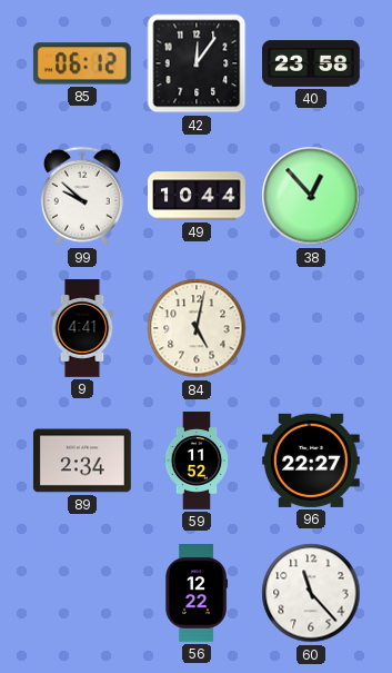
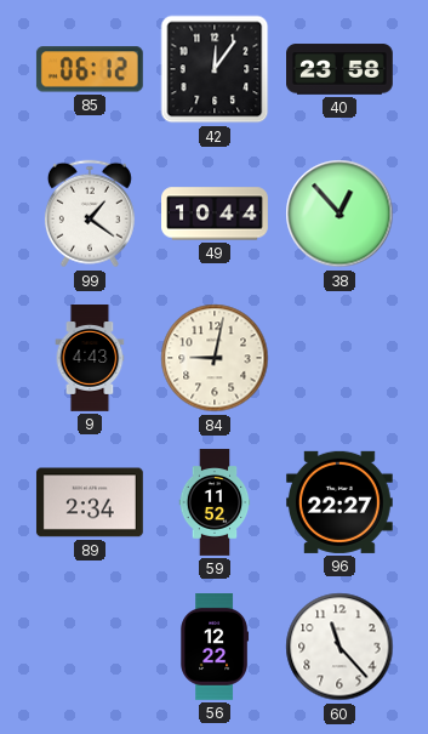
99: 9:52 -> 1:21
9: 4:41 -> 4:43
84: 5:02 -> 9:02
